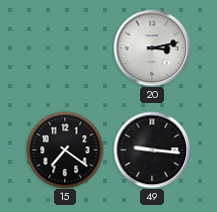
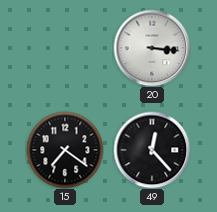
20: 3:13 -> 3:16
49: 9:16 -> 12:23
